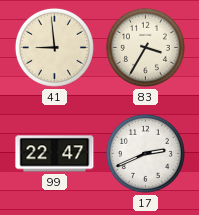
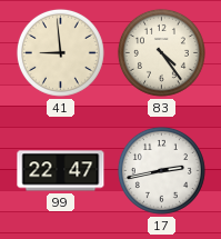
83: 3:35 -> 4:24
17: 2:41 -> 2:43
